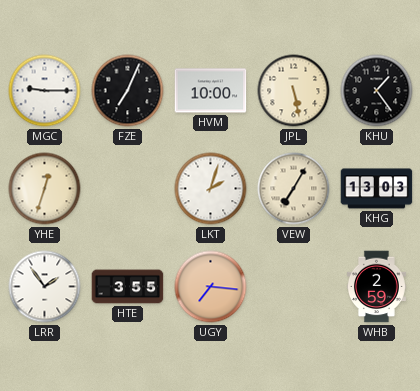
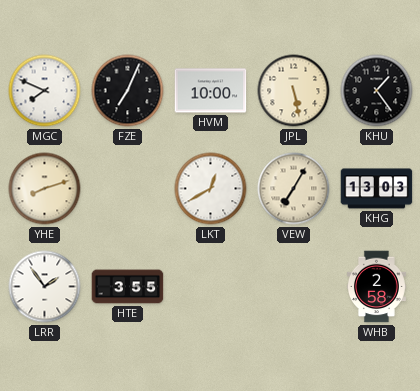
MGC: 9:15 -> 7:49
YHE: 12:33 -> 8:12
LKT: 2:03 -> 12:40
UGY: 7:16 -> none
WHB: 2:59 -> 2:58
